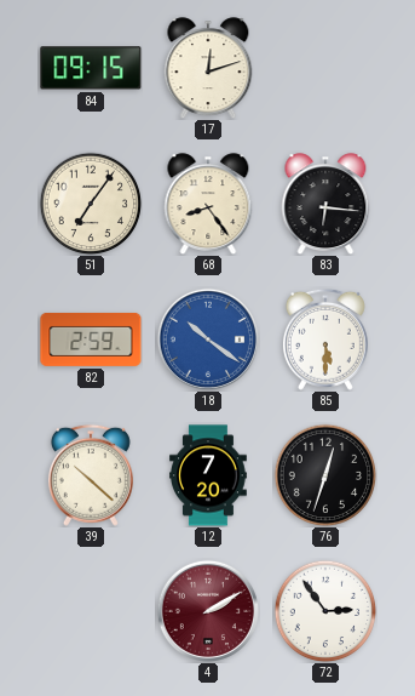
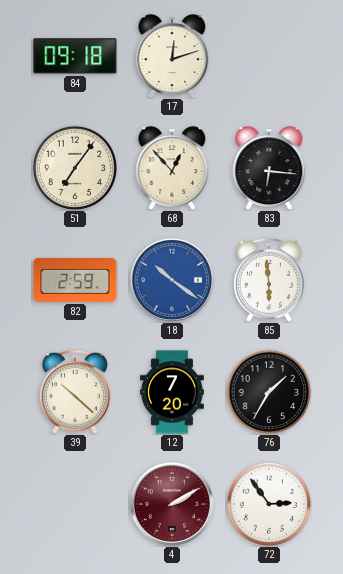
84: 09:15 -> 09:18
68: 8:24 -> 12:53
85: 5:30 -> 5:59
76: 12:33 -> 1:35
